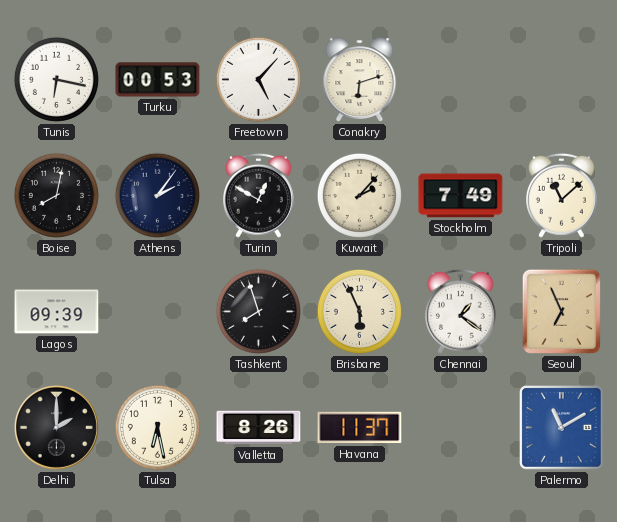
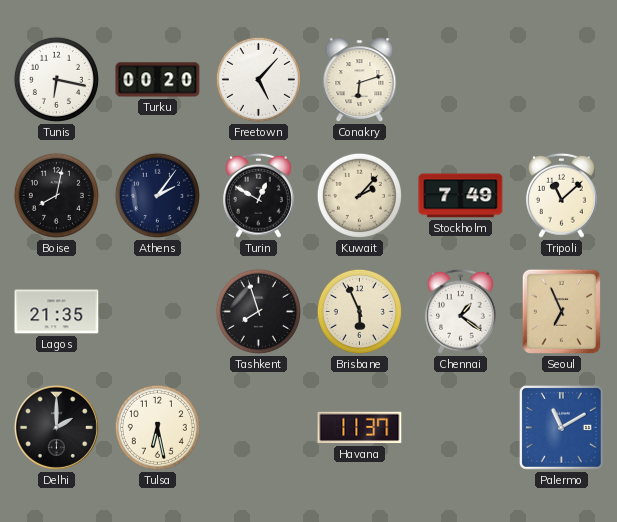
Turku: 00:53 -> 00:20
Lagos: 09:39 -> 21:35
Valletta: 8:26 -> none
